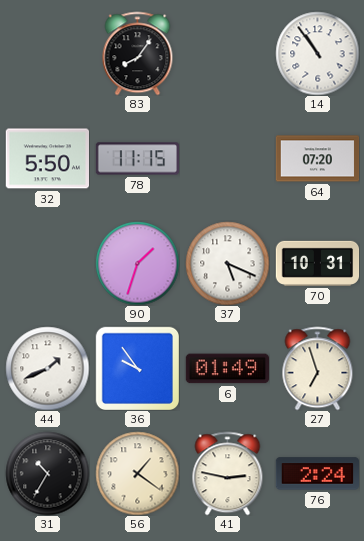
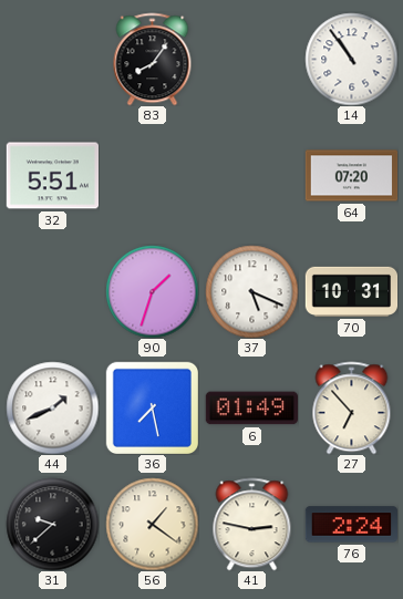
32: 5:50 -> 5:51
78: 11:15 -> none
36: 9:54 -> 7:28
27: 6:57 -> 6:53
31: 10:35 -> 9:38
